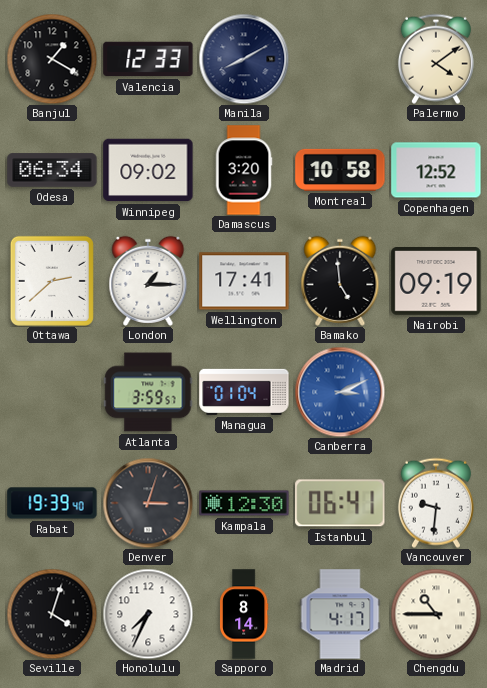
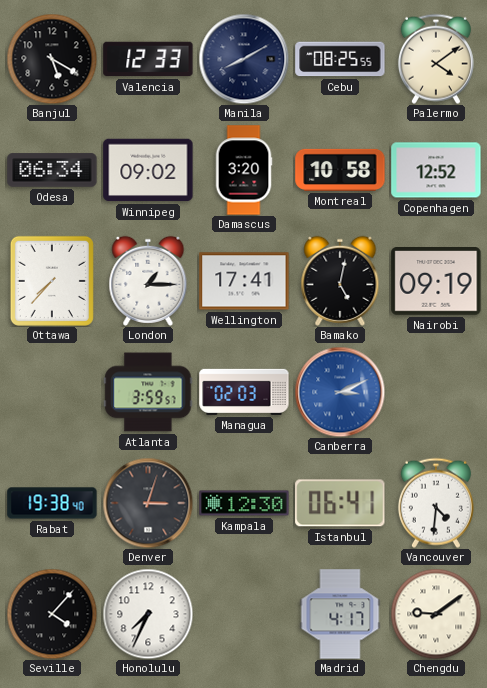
Banjul: 1:20 -> 5:20
Cebu: none -> 08:25
Ottawa: 2:38 -> 7:37
Bamako: 4:59 -> 5:02
Managua: 01:04 -> 02:03
Rabat: 19:39 -> 19:38
Vancouver: 9:31 -> 4:31
Seville: 4:03 -> 4:07
Sapporo: 8:14 -> none
Chengdu: 10:45 -> 9:09
